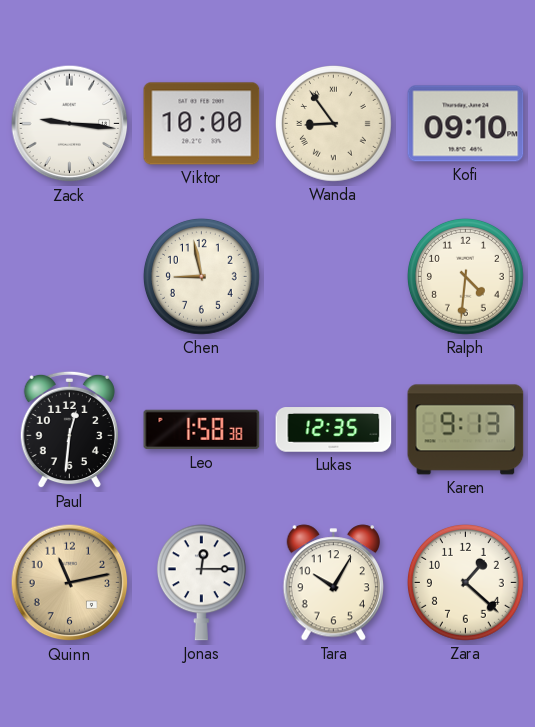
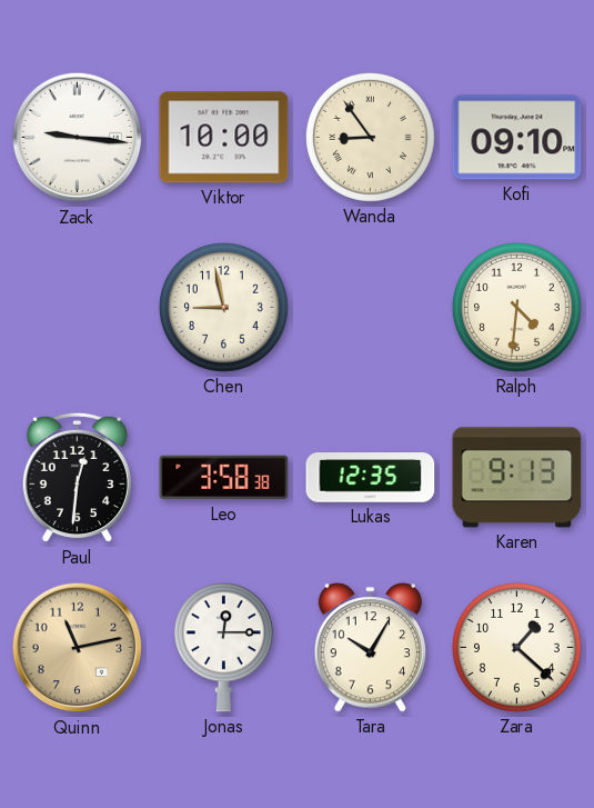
Leo: 1:58 -> 3:58
